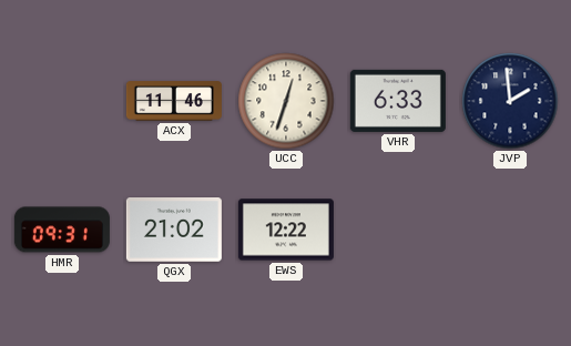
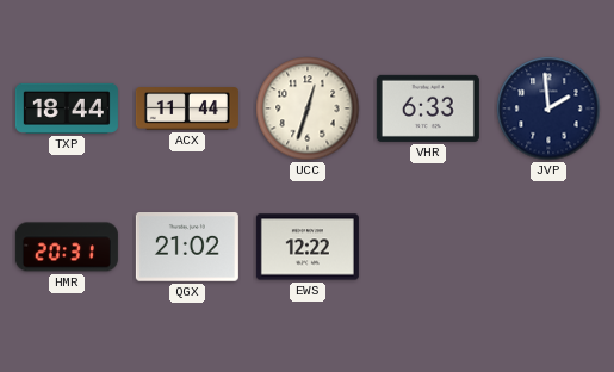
TXP: none -> 18:44
ACX: 11:46 -> 11:44
HMR: 09:31 -> 20:31
